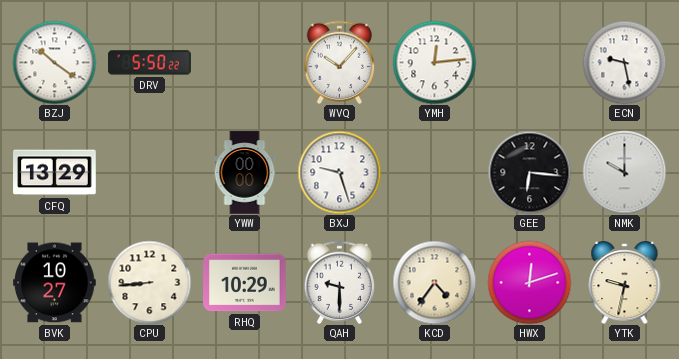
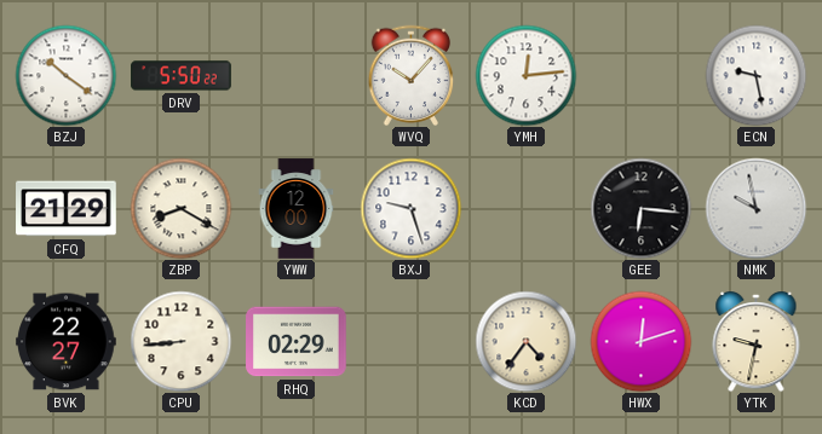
CFQ: 13:29 -> 21:29
ZBP: none -> 8:20
YWW: 00:00 -> 12:00
NMK: 10:00 -> 9:58
BVK: 10:27 -> 22:27
RHQ: 10:29 -> 02:29
QAH: 9:30 -> none
